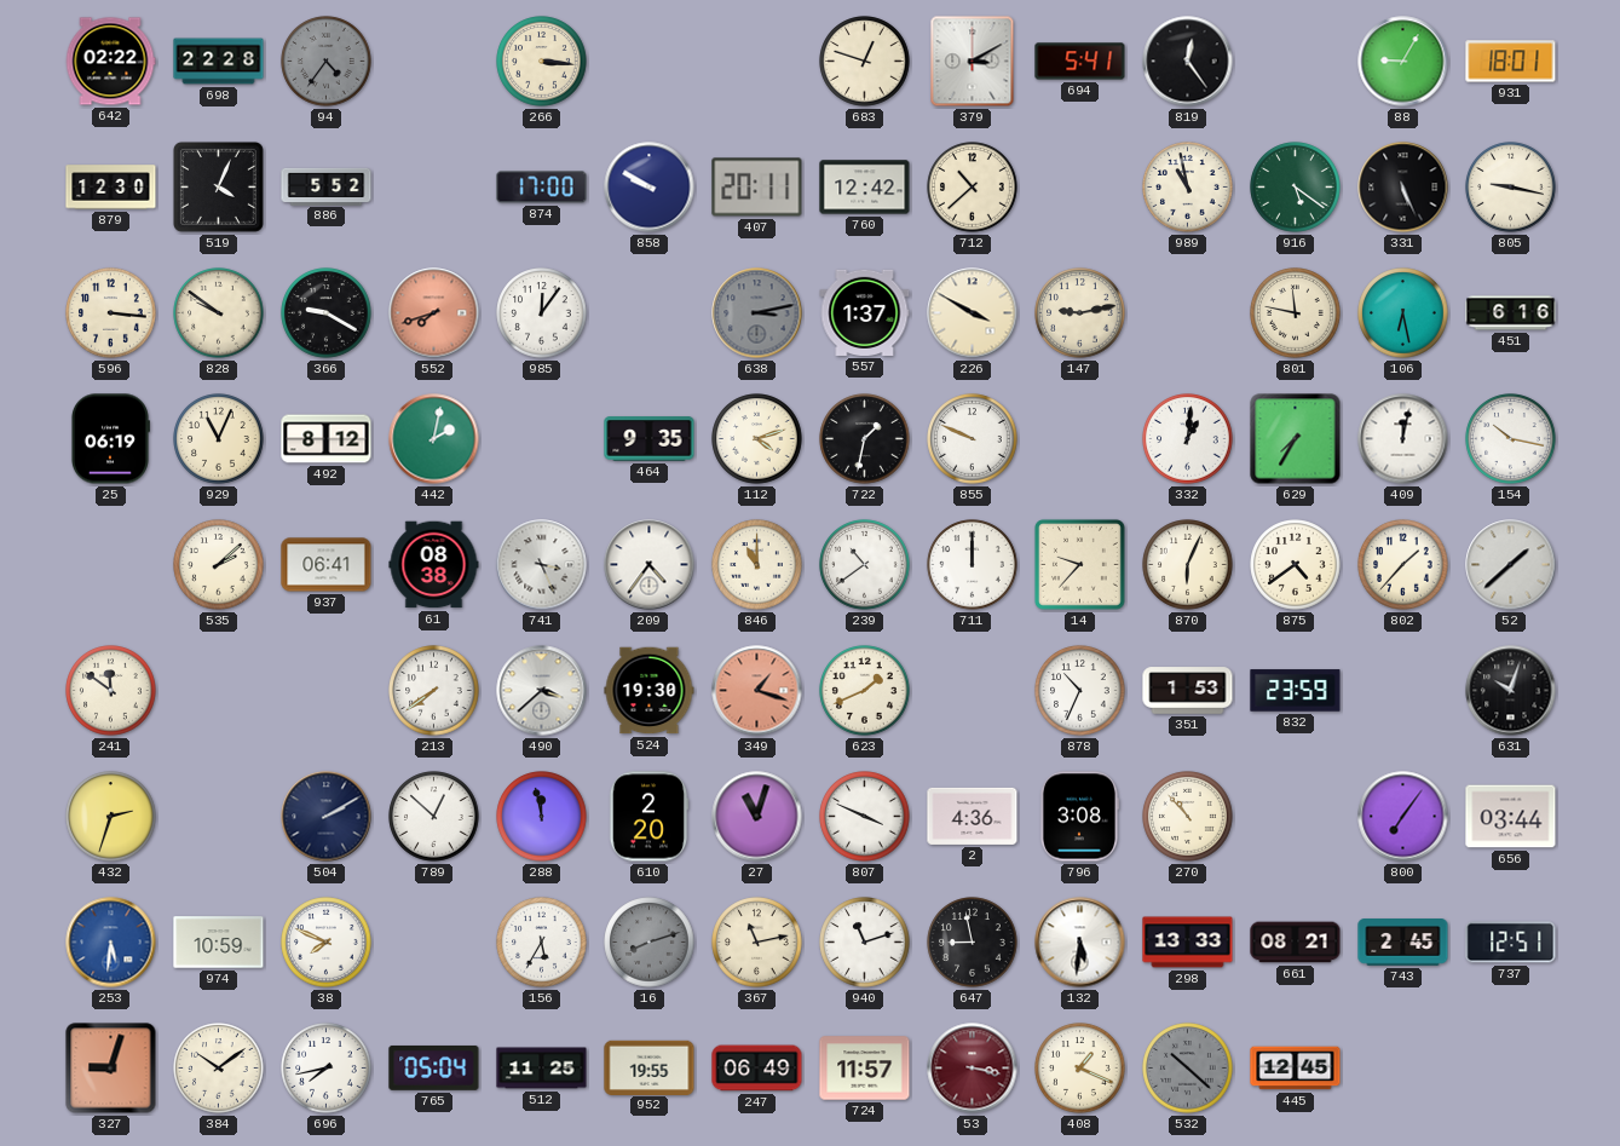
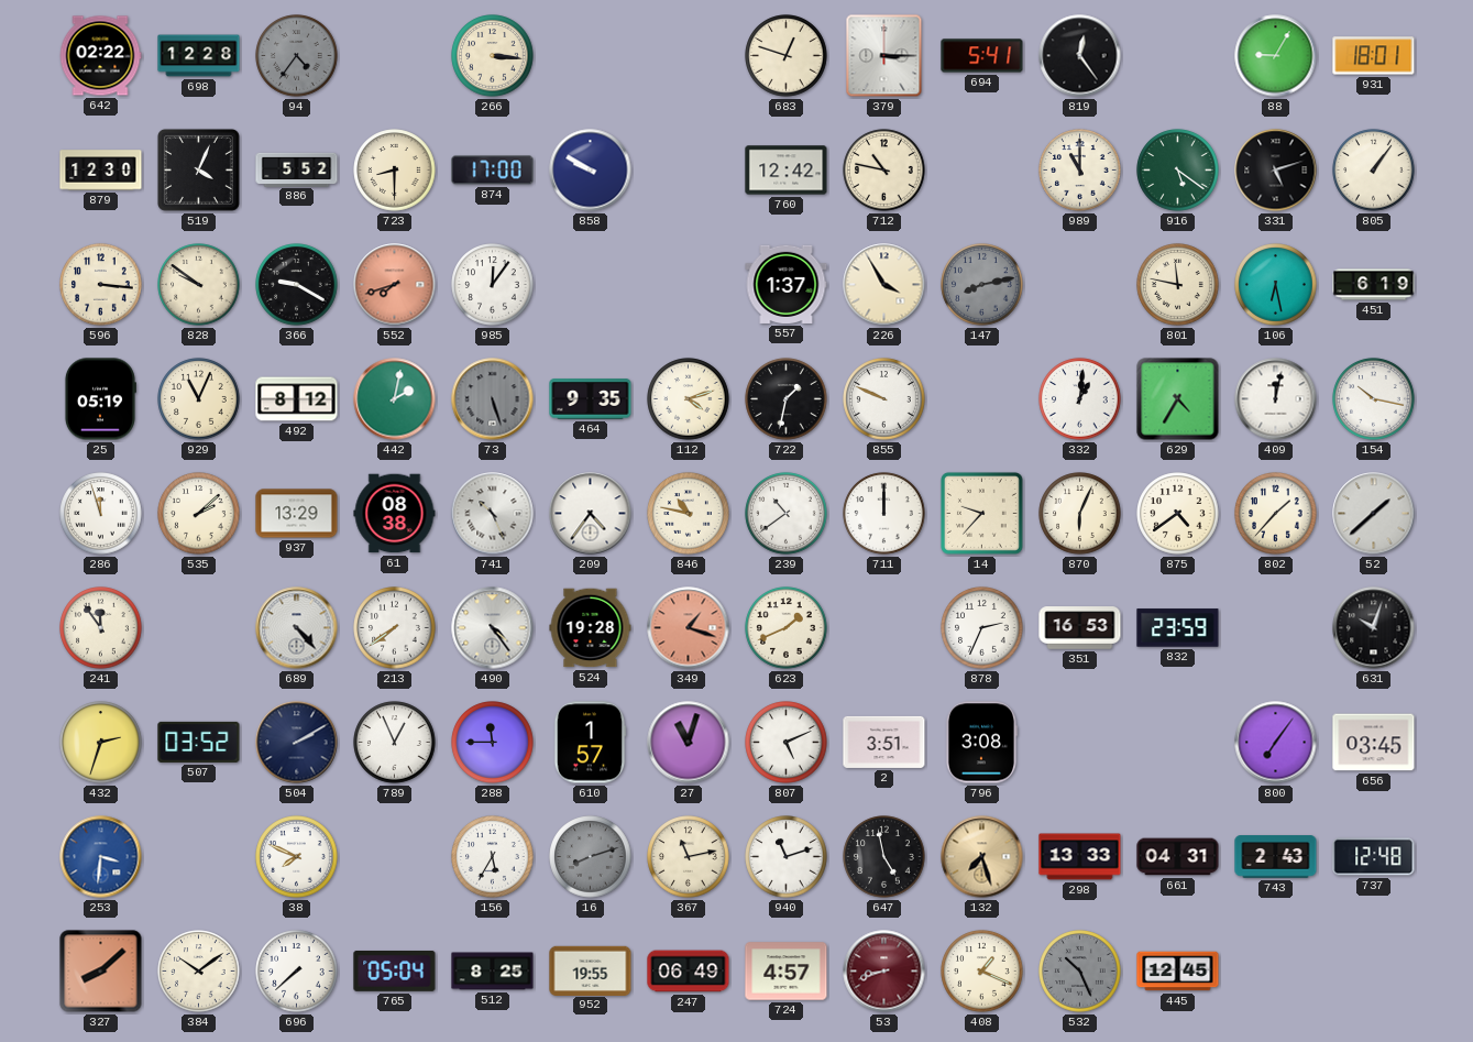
698: 22:28 -> 12:28
379: 3:10 -> 3:15
723: none -> 8:30
407: 20:11 -> none
712: 10:38 -> 10:47
989: 10:58 -> 11:00
331: 5:26 -> 5:12
805: 9:17 -> 1:06
638: 3:13 -> none
226: 3:50 -> 3:55
147: 9:13 -> 8:13
147 dial: cream -> grey
451: 6:16 -> 6:19
25: 06:19 -> 05:19
73: none -> 5:27
629: 7:35 -> 4:35
286: none -> 11:57
937: 06:41 -> 13:29
741: 3:26 -> 10:26
846: 11:00 -> 10:47
241: 11:51 -> 11:54
689: none -> 4:23
490: 3:38 -> 4:24
524: 19:30 -> 19:28
878: 10:34 -> 2:34
351: 1:53 -> 16:53
507: none -> 03:52
789: 12:52 -> 12:56
288: 11:58 -> 11:45
610: 2:20 -> 1:57
807: 3:49 -> 5:11
2: 4:36 -> 3:51
270: 10:53 -> none
656: 03:44 -> 03:45
253: 5:31 -> 3:31
974: 10:59 -> none
647: 8:58 -> 4:58
132: 5:31 -> 7:27
132 dial: white -> champagne
661: 08:21 -> 04:31
743: 2:45 -> 2:43
737: 12:51 -> 12:48
327: 9:03 -> 8:08
696: 7:43 -> 7:38
512: 11:25 -> 8:25
724: 11:57 -> 4:57
53: 3:17 -> 8:42
532: 10:22 -> 10:26
